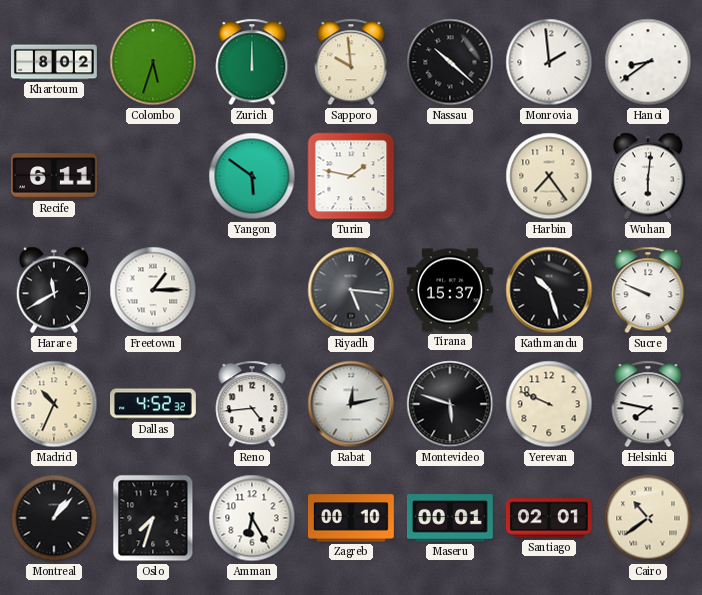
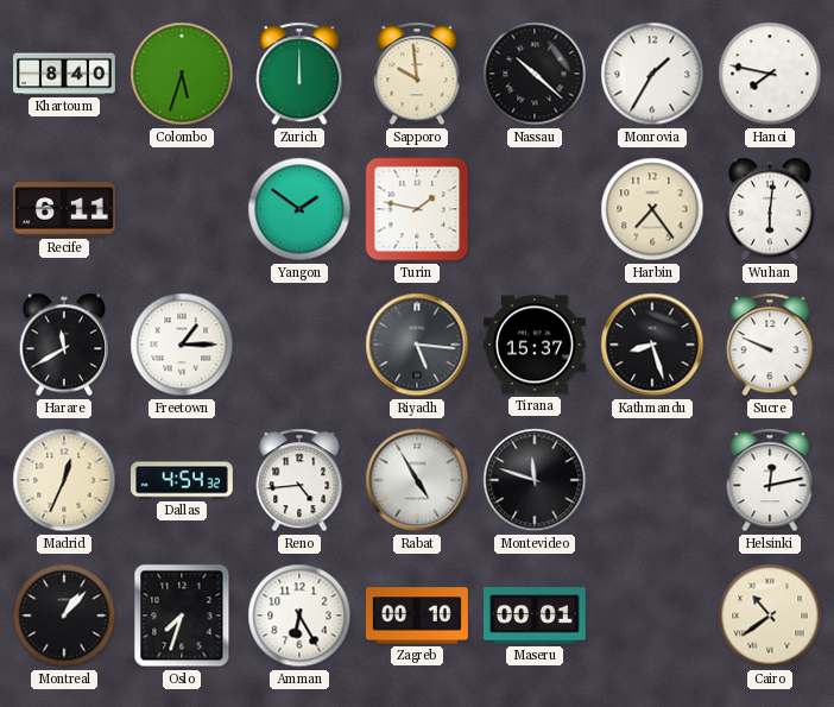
Khartoum: 8:02 -> 8:40
Monrovia: 1:59 -> 1:35
Hanoi: 8:39 -> 7:47
Yangon: 5:51 -> 1:51
Kathmandu: 10:27 -> 8:27
Madrid: 10:34 -> 12:34
Dallas: 4:52 -> 4:54
Rabat: 12:13 -> 4:55
Montevideo: 5:48 -> 11:48
Yerevan: 9:49 -> none
Helsinki: 7:47 -> 12:13
Santiago: 02:01 -> none
